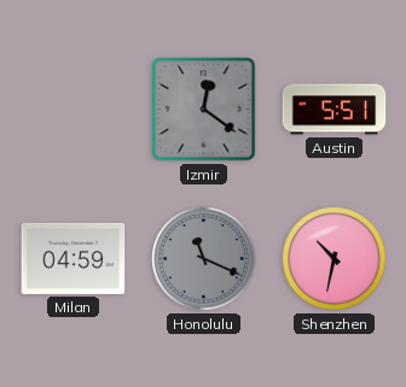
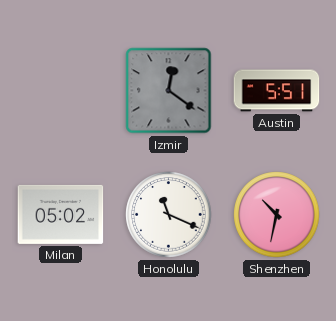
Milan: 04:59 -> 05:02
Honolulu dial: grey -> white
